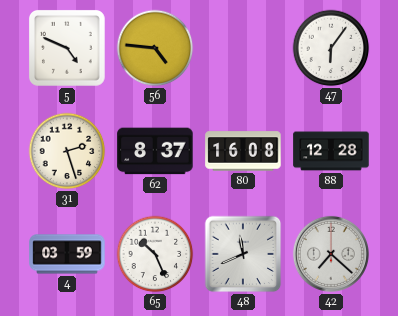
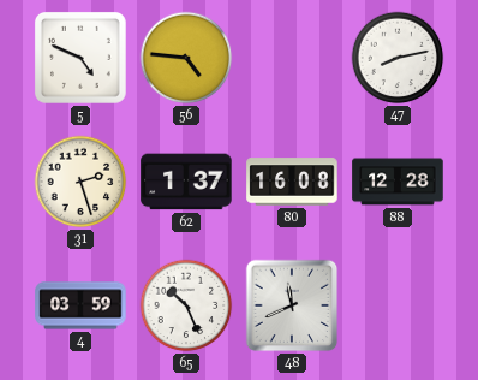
47: 6:06 -> 8:13
62: 8:37 -> 1:37
42: 7:22 -> none
